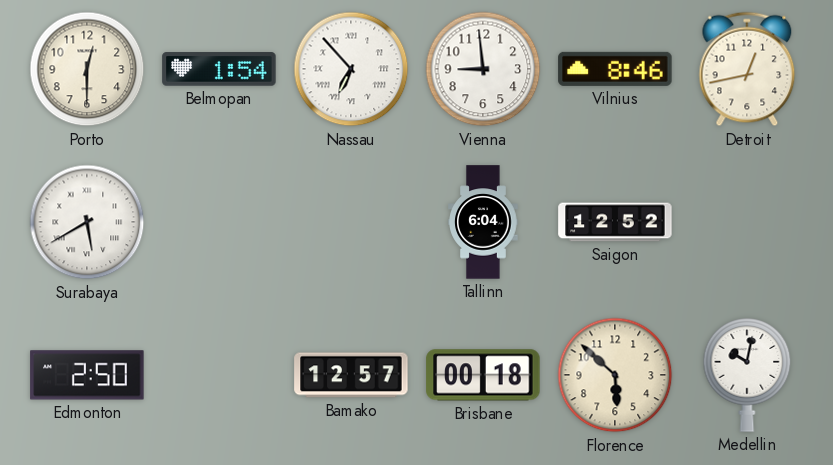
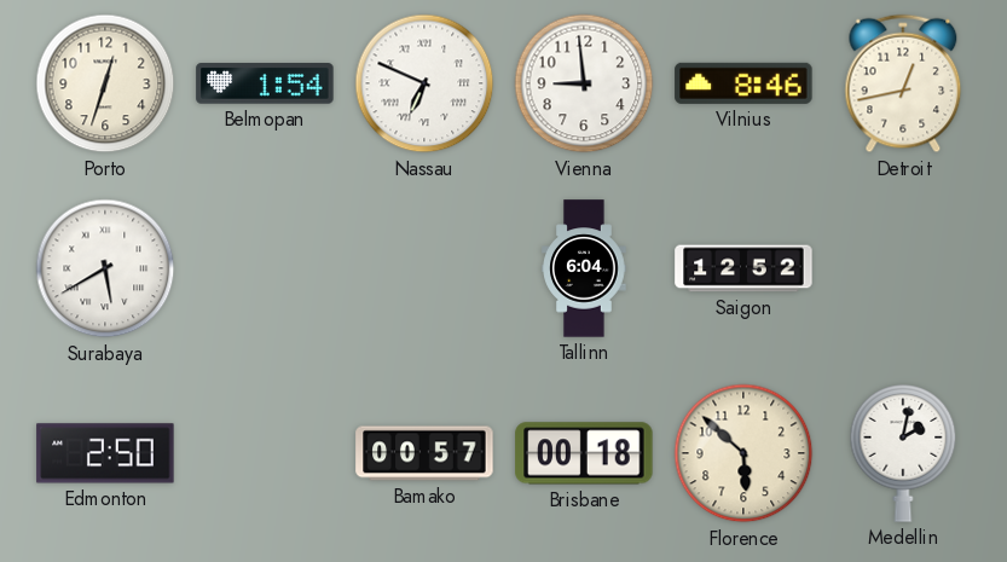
Porto: 12:30 -> 12:33
Nassau: 6:53 -> 6:49
Bamako: 12:57 -> 00:57
Medellin: 10:02 -> 2:02
